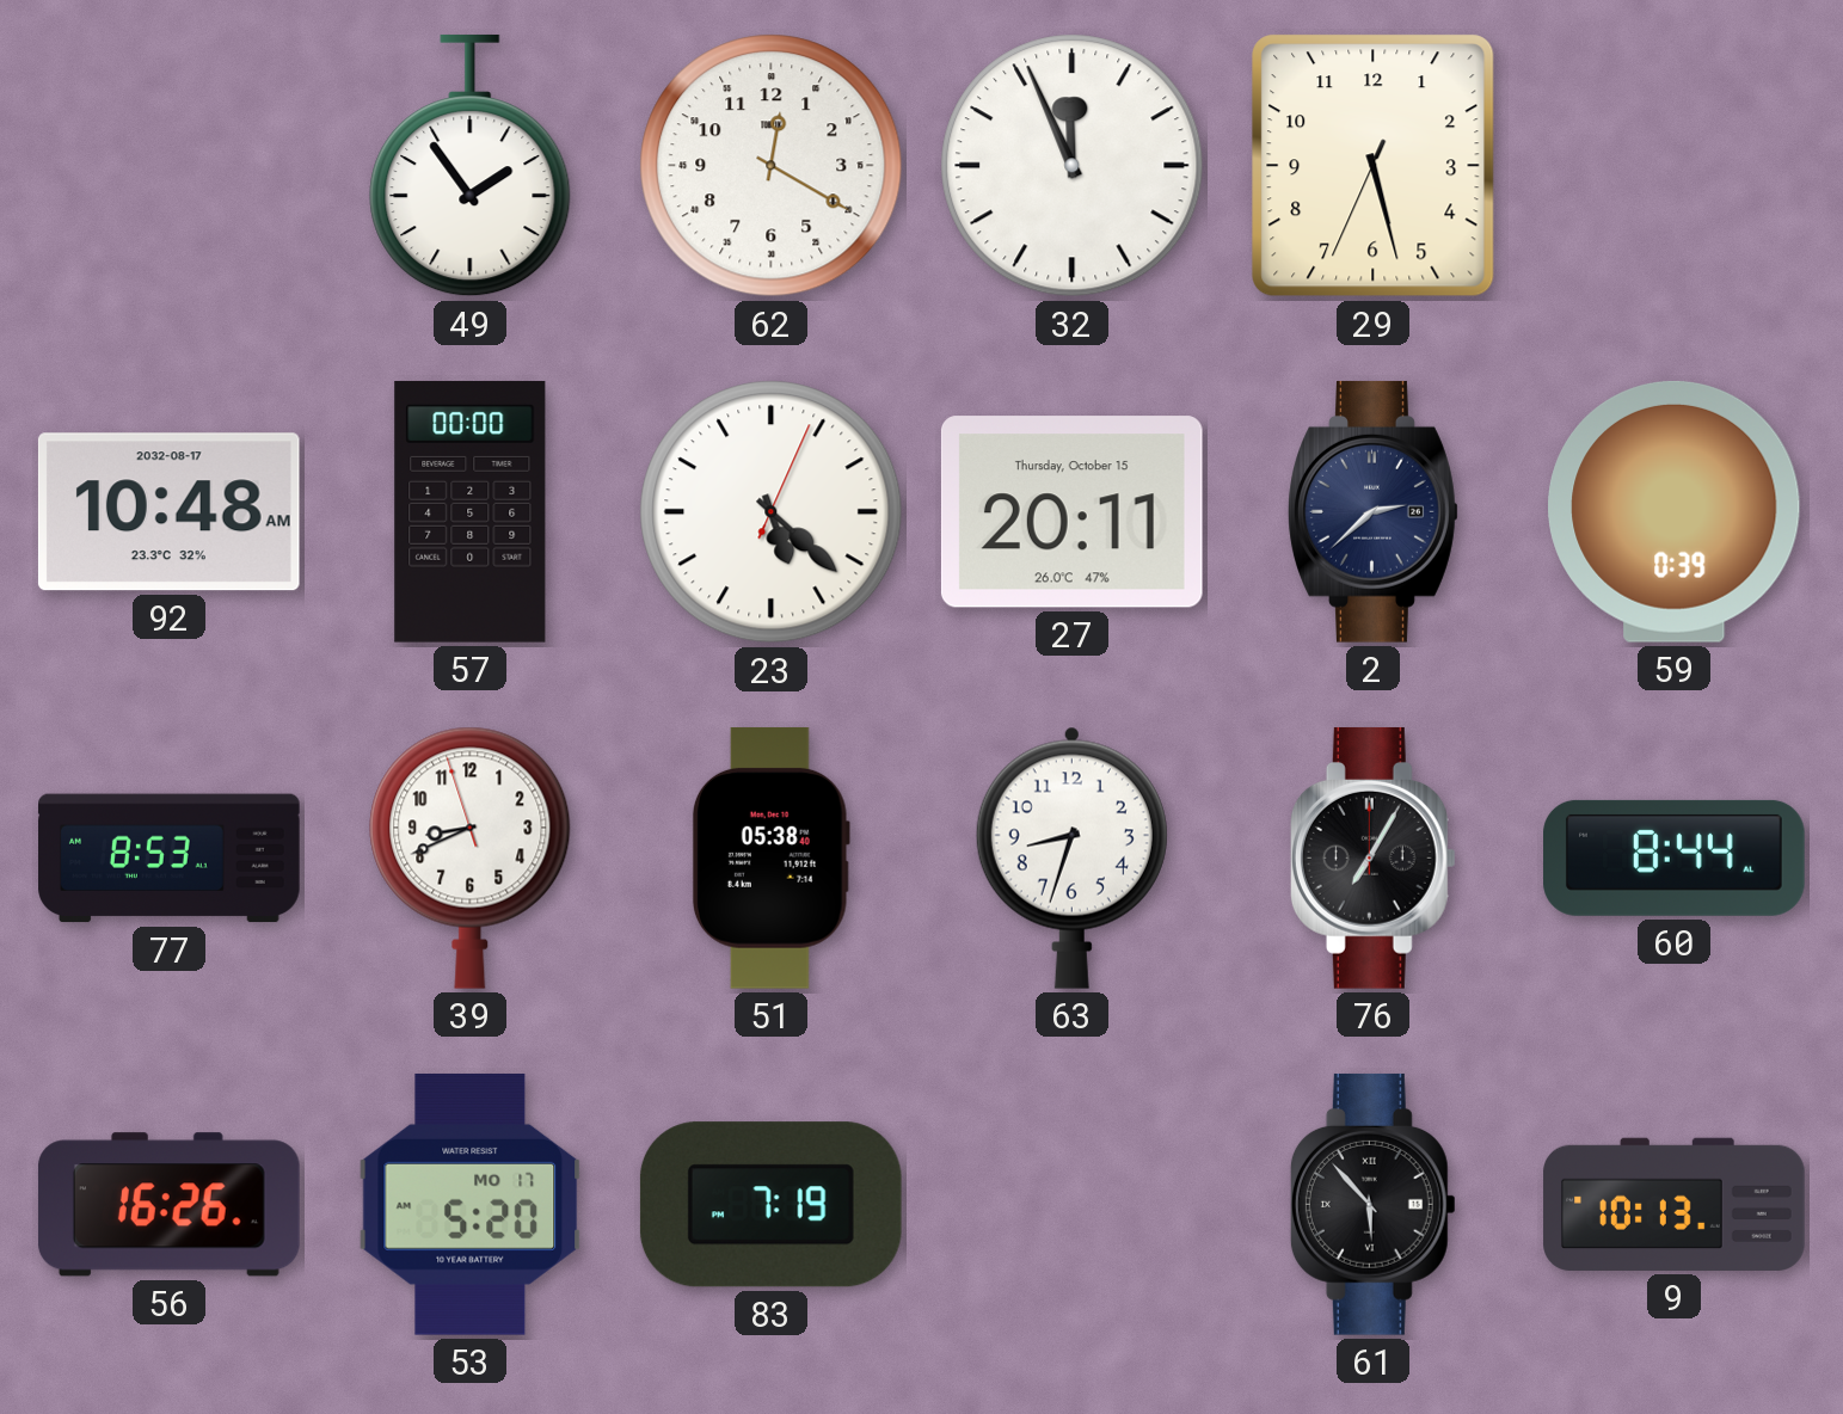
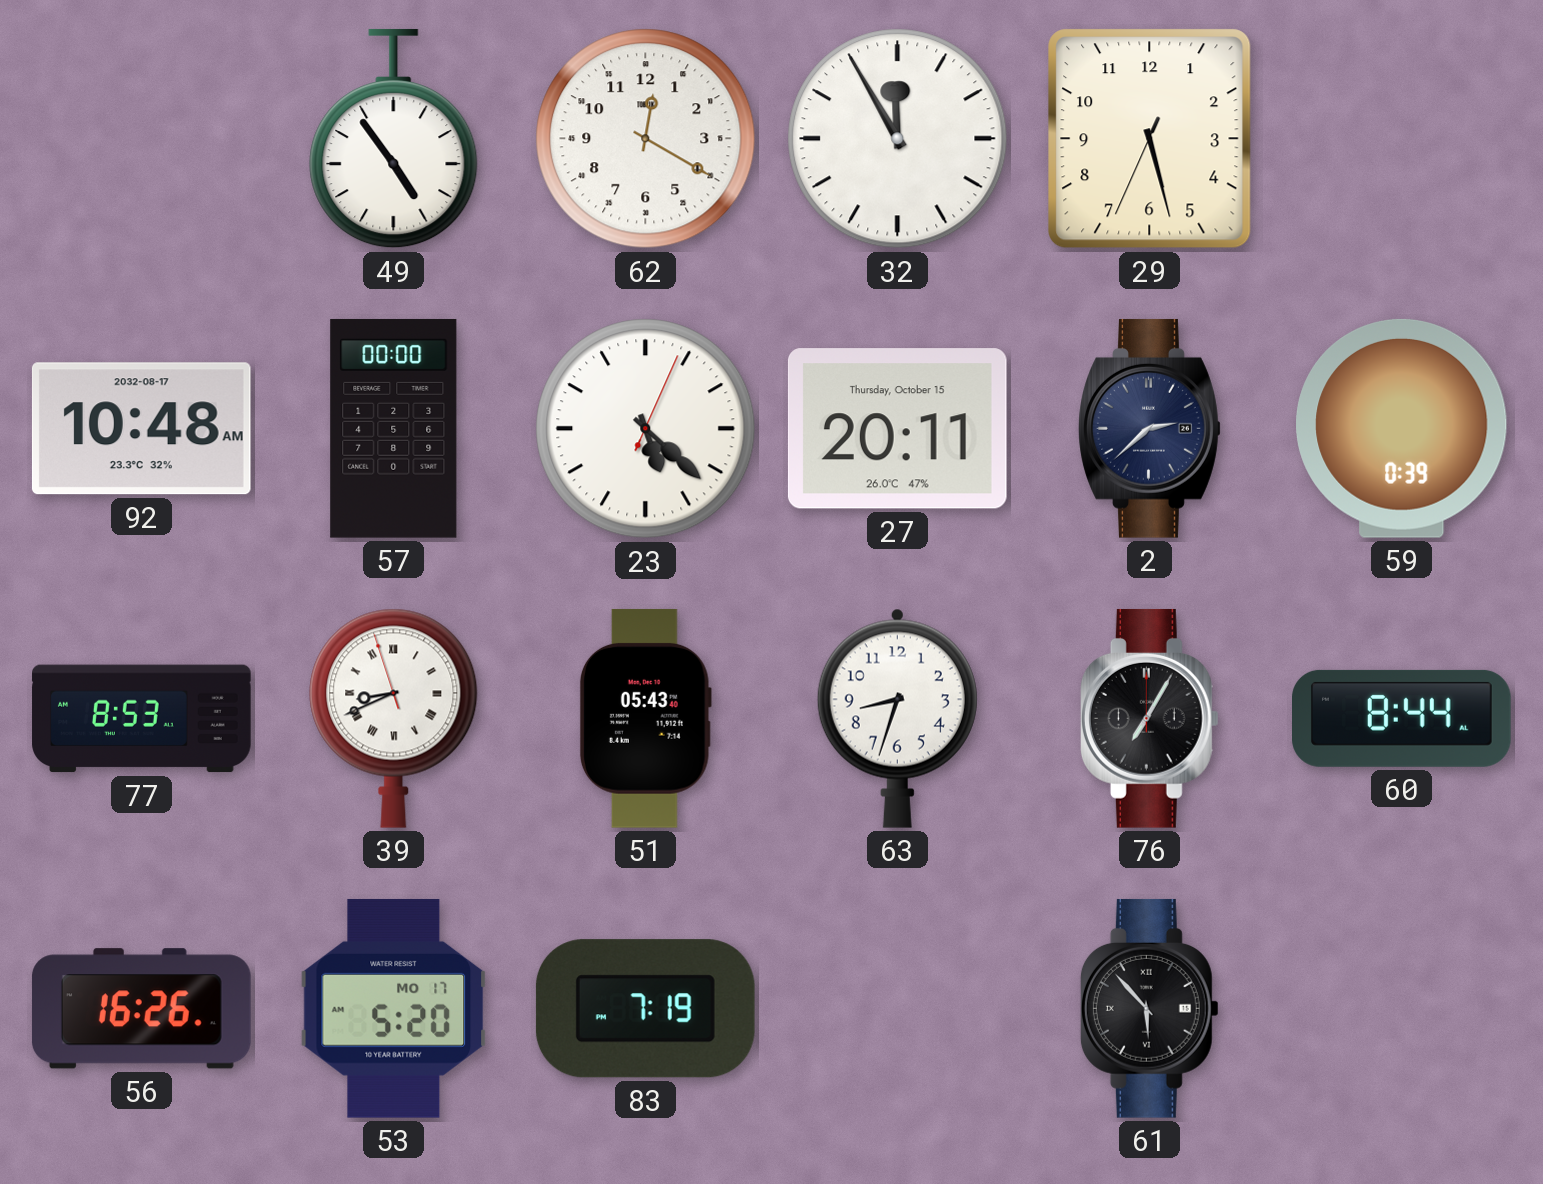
49: 1:54 -> 4:54
32: 11:56 -> 11:55
39 numerals: Arabic -> Roman
51: 05:38 -> 05:43
9: 10:13 -> none
